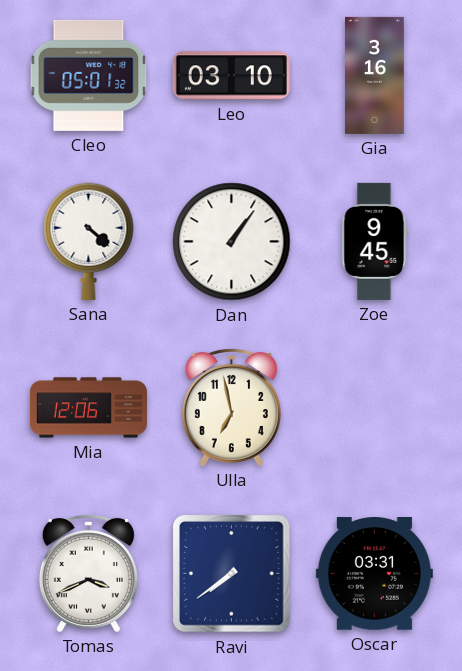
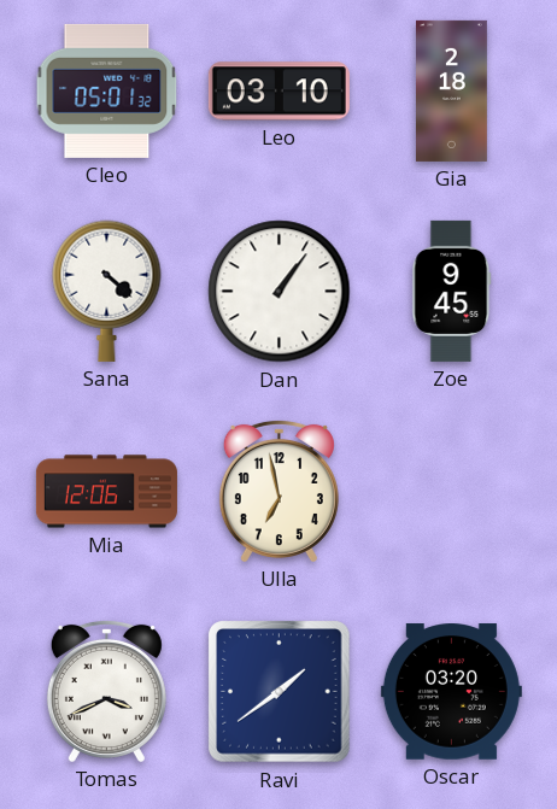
Gia: 3:16 -> 2:18
Ravi: 7:39 -> 1:39
Oscar: 03:31 -> 03:20
